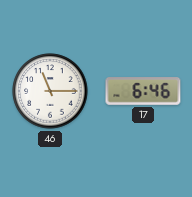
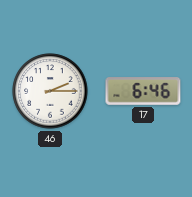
46: 11:15 -> 2:15
